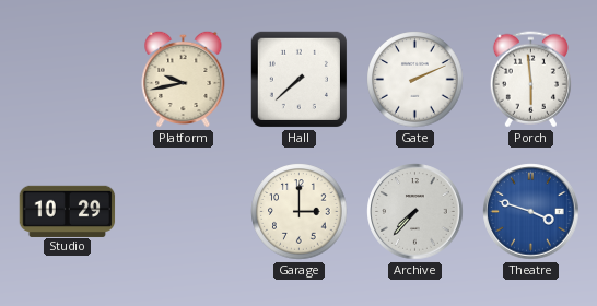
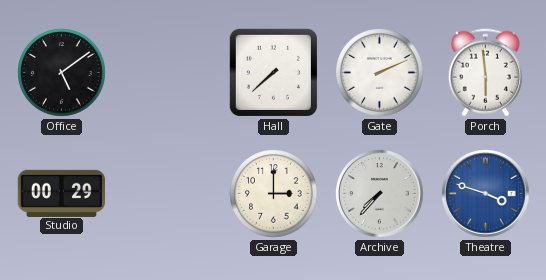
Office: none -> 5:09
Platform: 9:43 -> none
Studio: 10:29 -> 00:29
